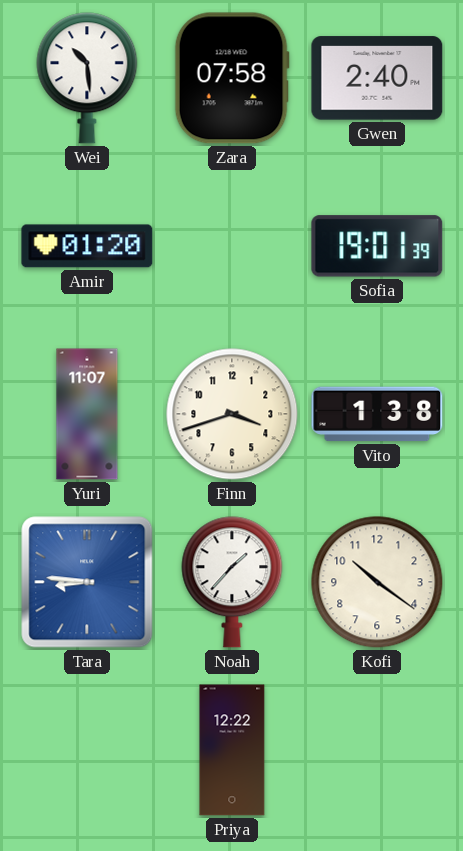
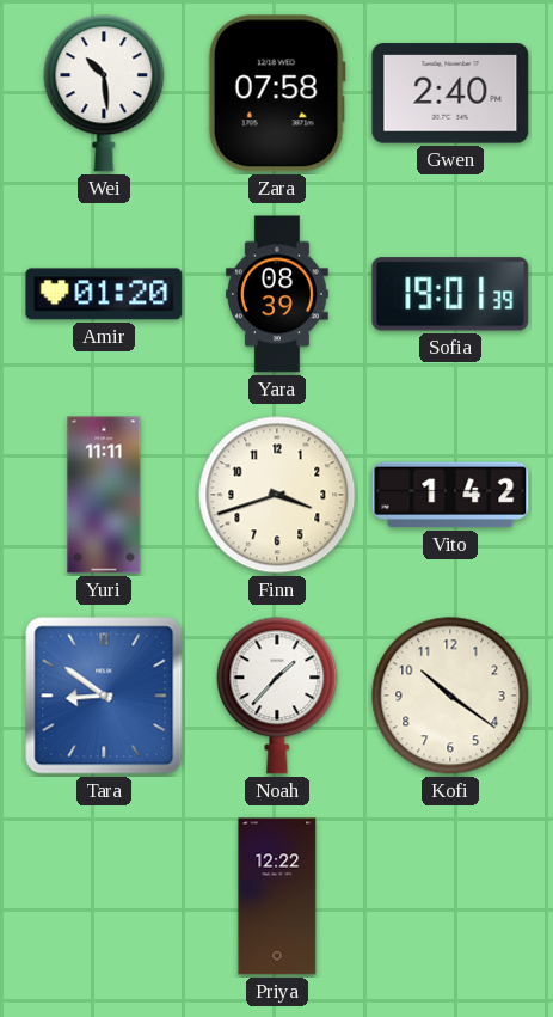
Yara: none -> 08:39
Yuri: 11:07 -> 11:11
Vito: 1:38 -> 1:42
Tara: 8:46 -> 8:51
